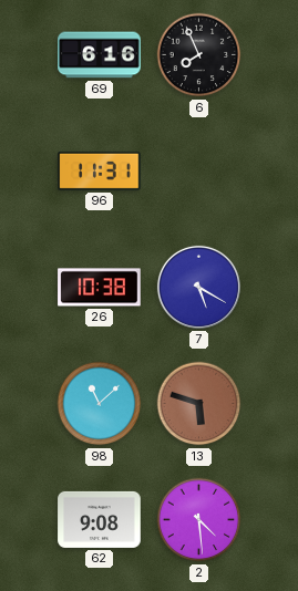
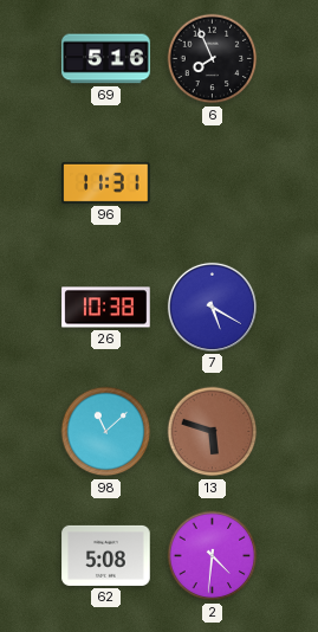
69: 6:16 -> 5:16
62: 9:08 -> 5:08
2: 4:29 -> 4:31
